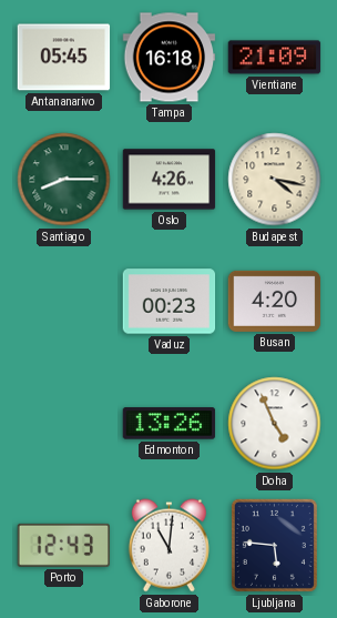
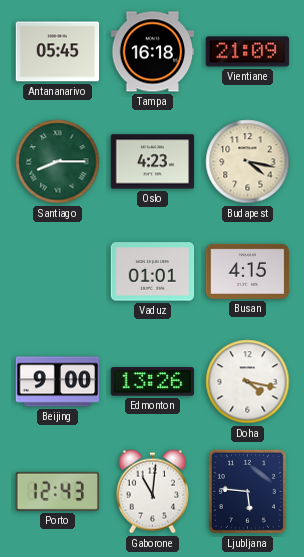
Oslo: 4:26 -> 4:23
Vaduz: 00:23 -> 01:01
Busan: 4:20 -> 4:15
Beijing: none -> 9:00
Doha: 4:56 -> 4:17
